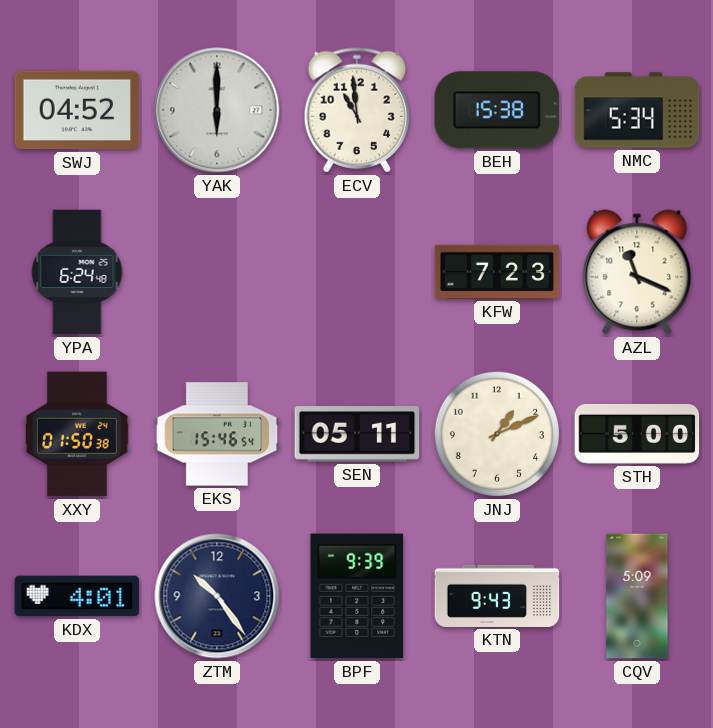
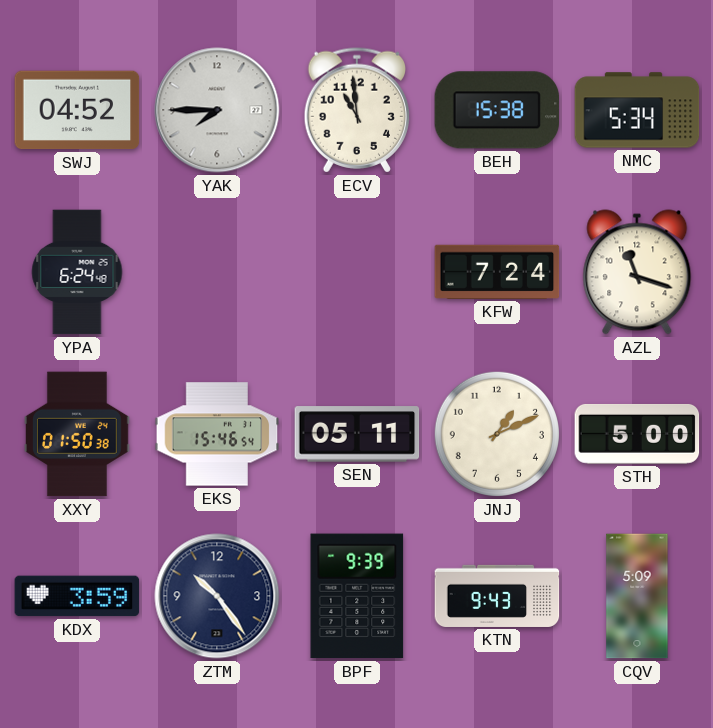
YAK: 6:00 -> 7:45
KFW: 7:23 -> 7:24
AZL: 11:19 -> 11:18
KDX: 4:01 -> 3:59
